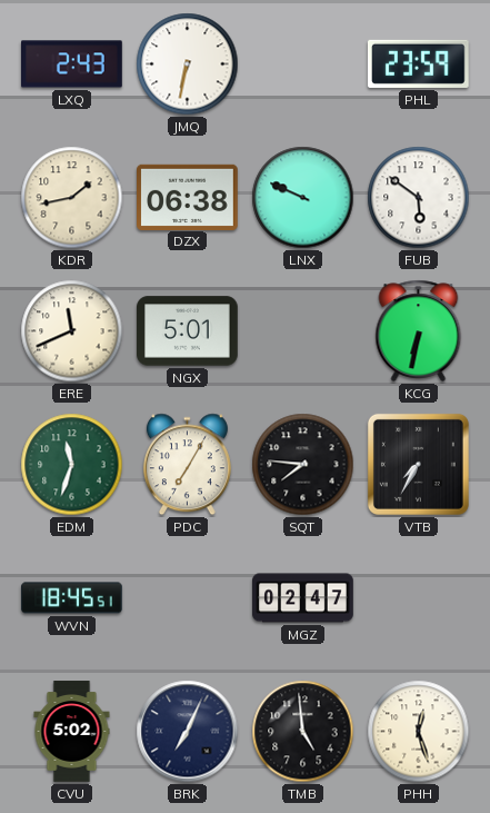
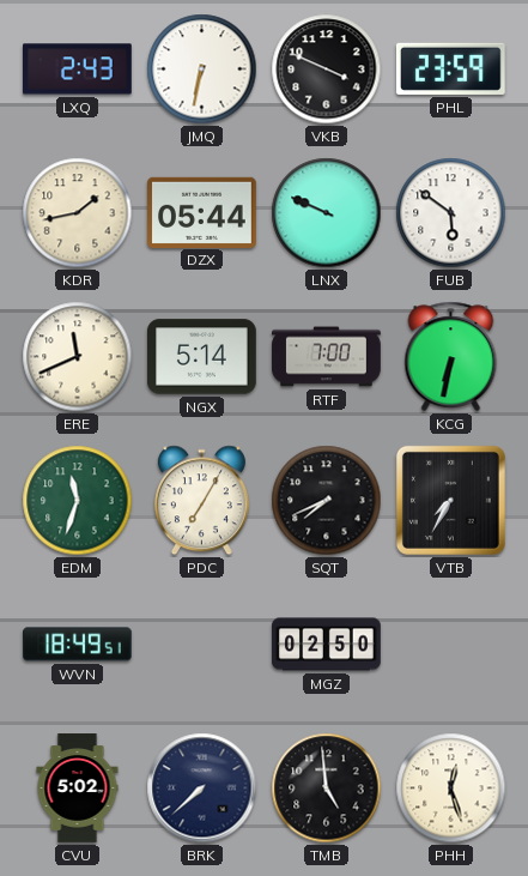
VKB: none -> 3:49
DZX: 06:38 -> 05:44
NGX: 5:01 -> 5:14
RTF: none -> 7:00
SQT: 7:46 -> 7:41
WVN: 18:45 -> 18:49
MGZ: 02:47 -> 02:50
BRK: 7:04 -> 7:38
